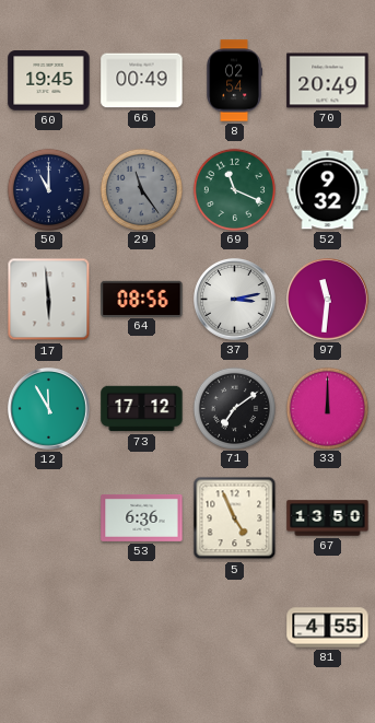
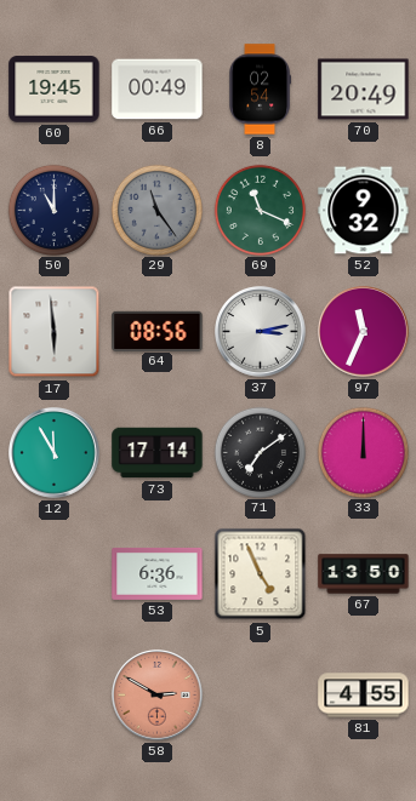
97: 11:31 -> 11:34
73: 17:12 -> 17:14
58: none -> 2:50
